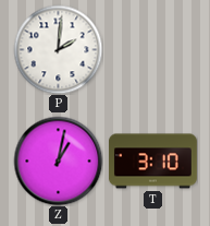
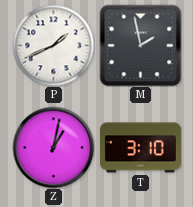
P: 2:01 -> 1:41
M: none -> 1:58
